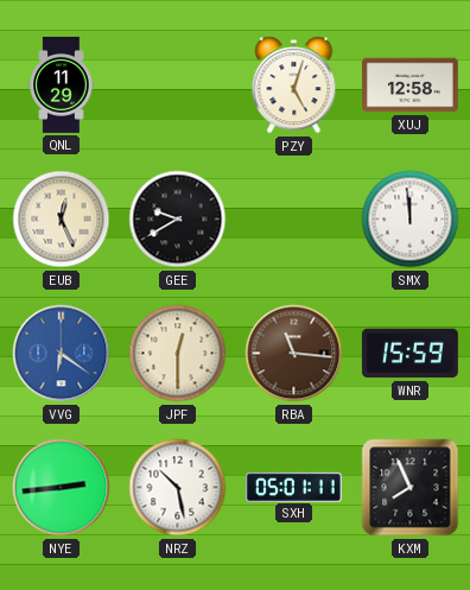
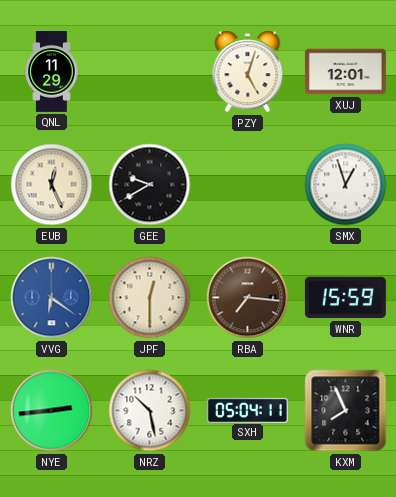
XUJ: 12:58 -> 12:01
SMX: 11:59 -> 12:57
RBA: 11:16 -> 7:16
SXH: 05:01 -> 05:04
